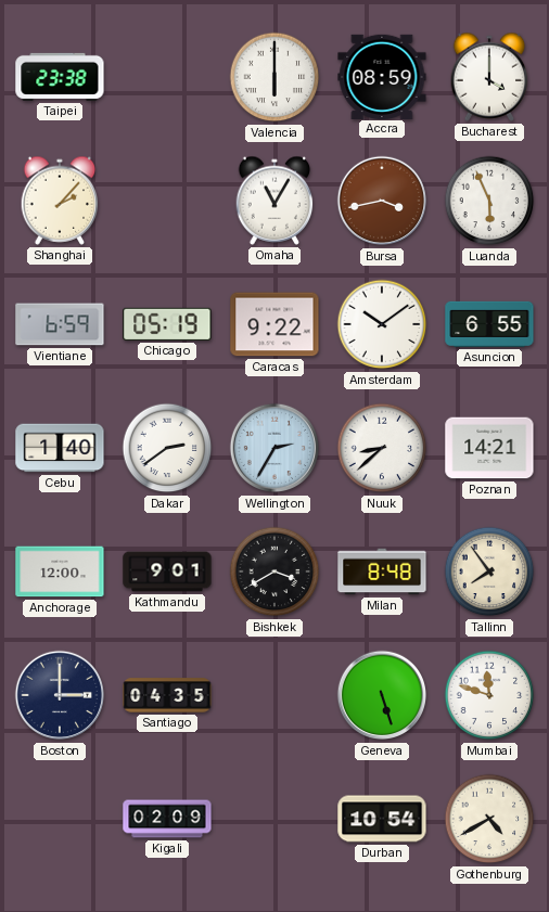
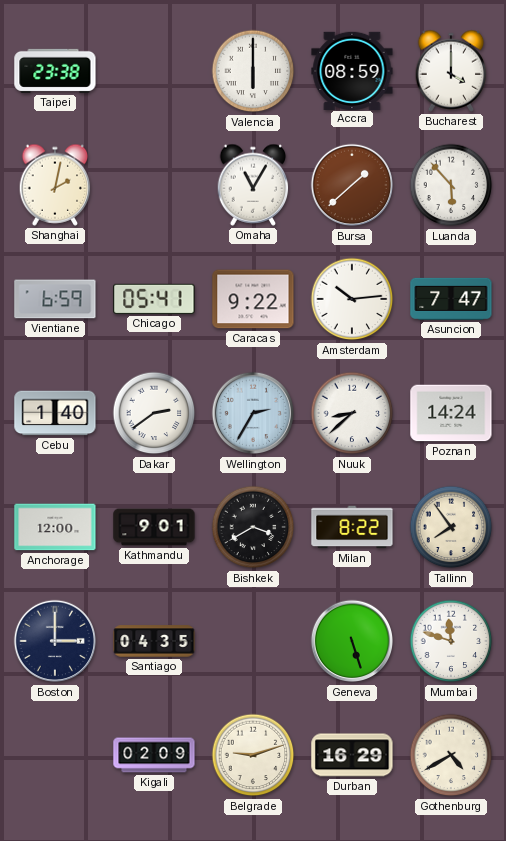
Shanghai: 2:07 -> 2:02
Bursa: 3:43 -> 1:38
Luanda: 5:56 -> 5:53
Chicago: 05:19 -> 05:41
Amsterdam: 10:09 -> 10:14
Asuncion: 6:55 -> 7:47
Poznan: 14:21 -> 14:24
Milan: 8:48 -> 8:22
Belgrade: none -> 9:12
Durban: 10:54 -> 16:29
